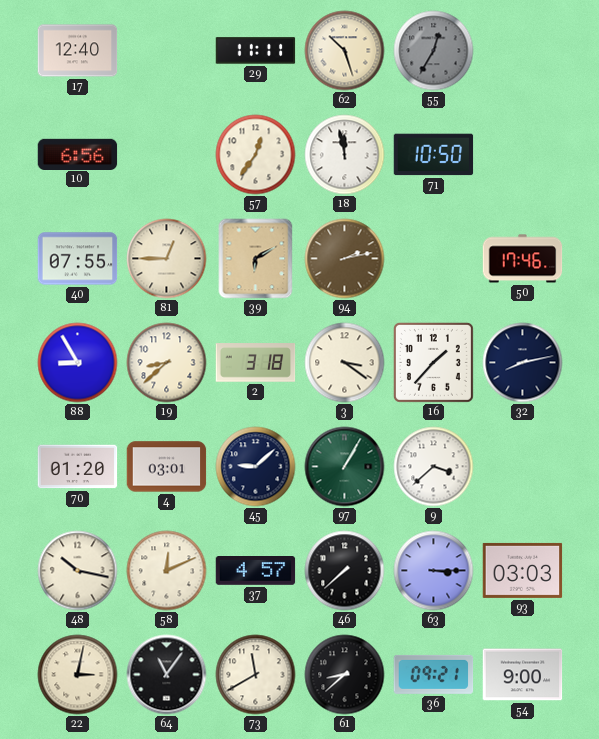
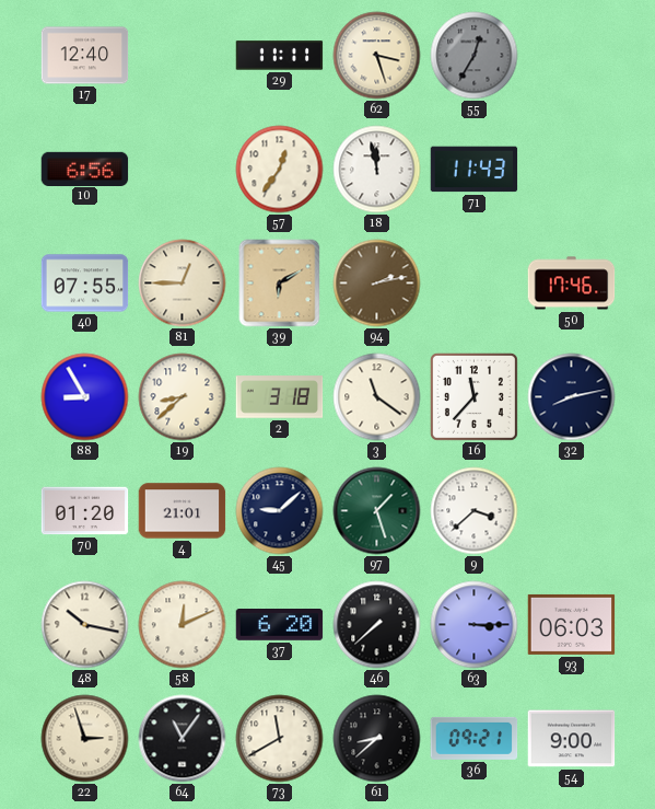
62: 10:27 -> 3:27
71: 10:50 -> 11:43
3: 3:21 -> 11:21
16: 1:37 -> 11:37
4: 03:01 -> 21:01
97: 1:05 -> 1:27
37: 4:57 -> 6:20
93: 03:03 -> 06:03
22: 3:02 -> 2:57
